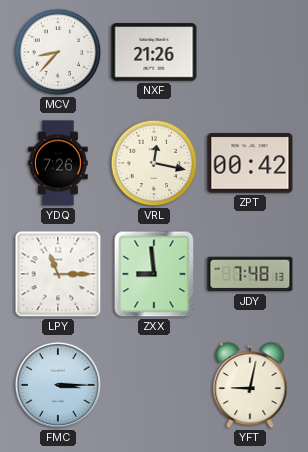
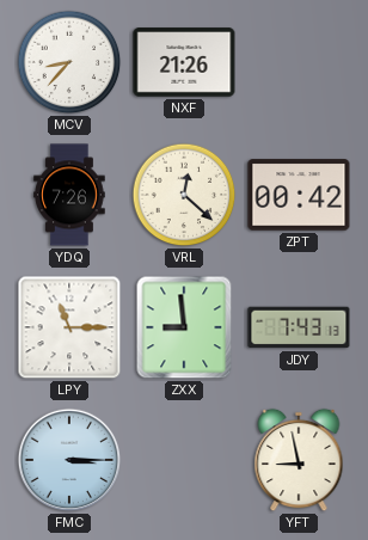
VRL: 12:17 -> 12:22
JDY: 7:48 -> 7:43
YFT: 9:02 -> 8:58
